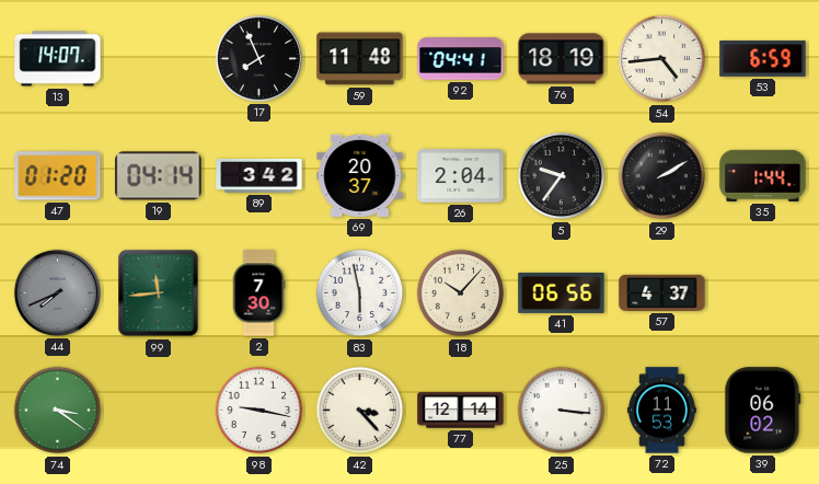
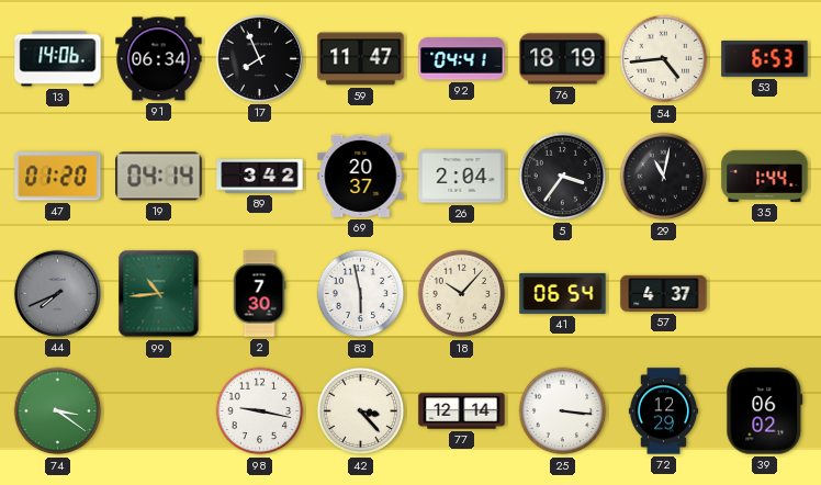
13: 14:07 -> 14:06
91: none -> 06:34
59: 11:48 -> 11:47
53: 6:59 -> 6:53
5: 9:36 -> 3:36
29: 2:10 -> 11:02
99: 11:44 -> 10:44
41: 06:56 -> 06:54
72: 11:53 -> 12:29
